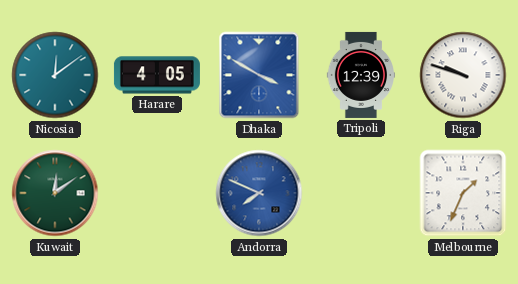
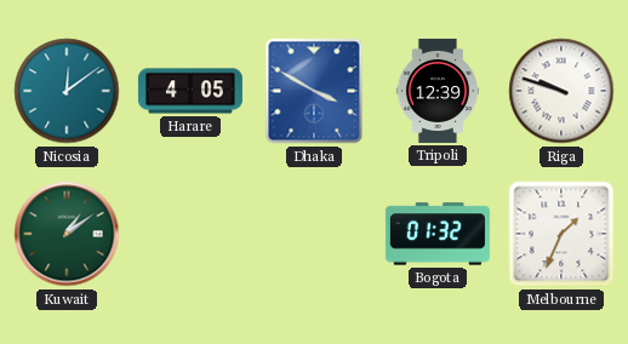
Kuwait: 12:09 -> 1:09
Andorra: 7:49 -> none
Bogota: none -> 01:32
